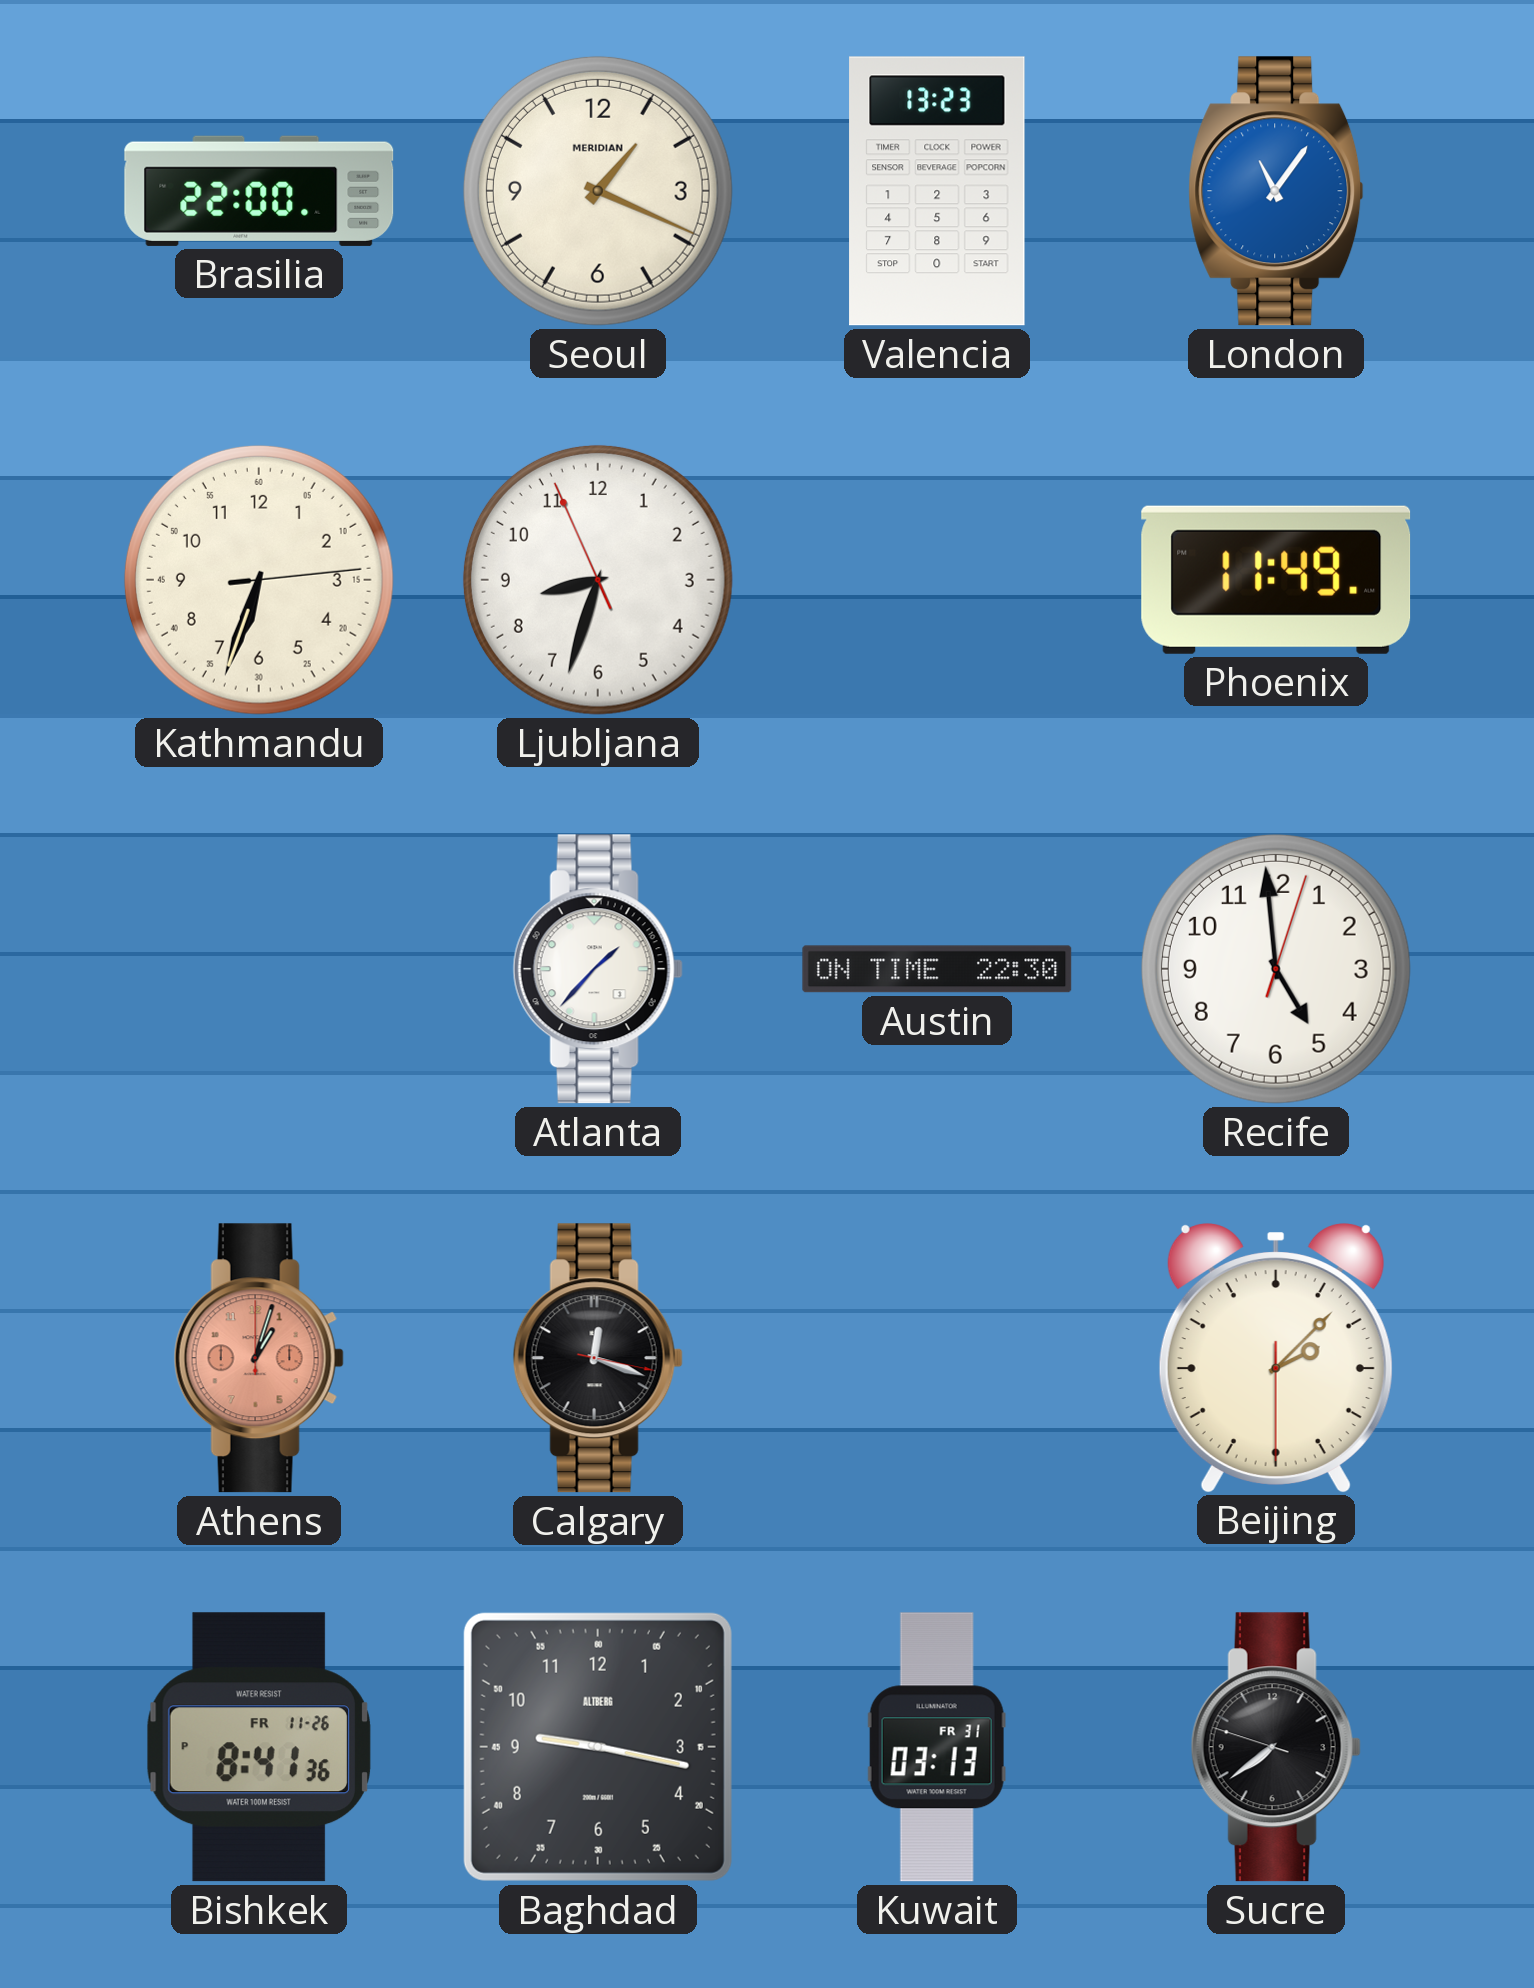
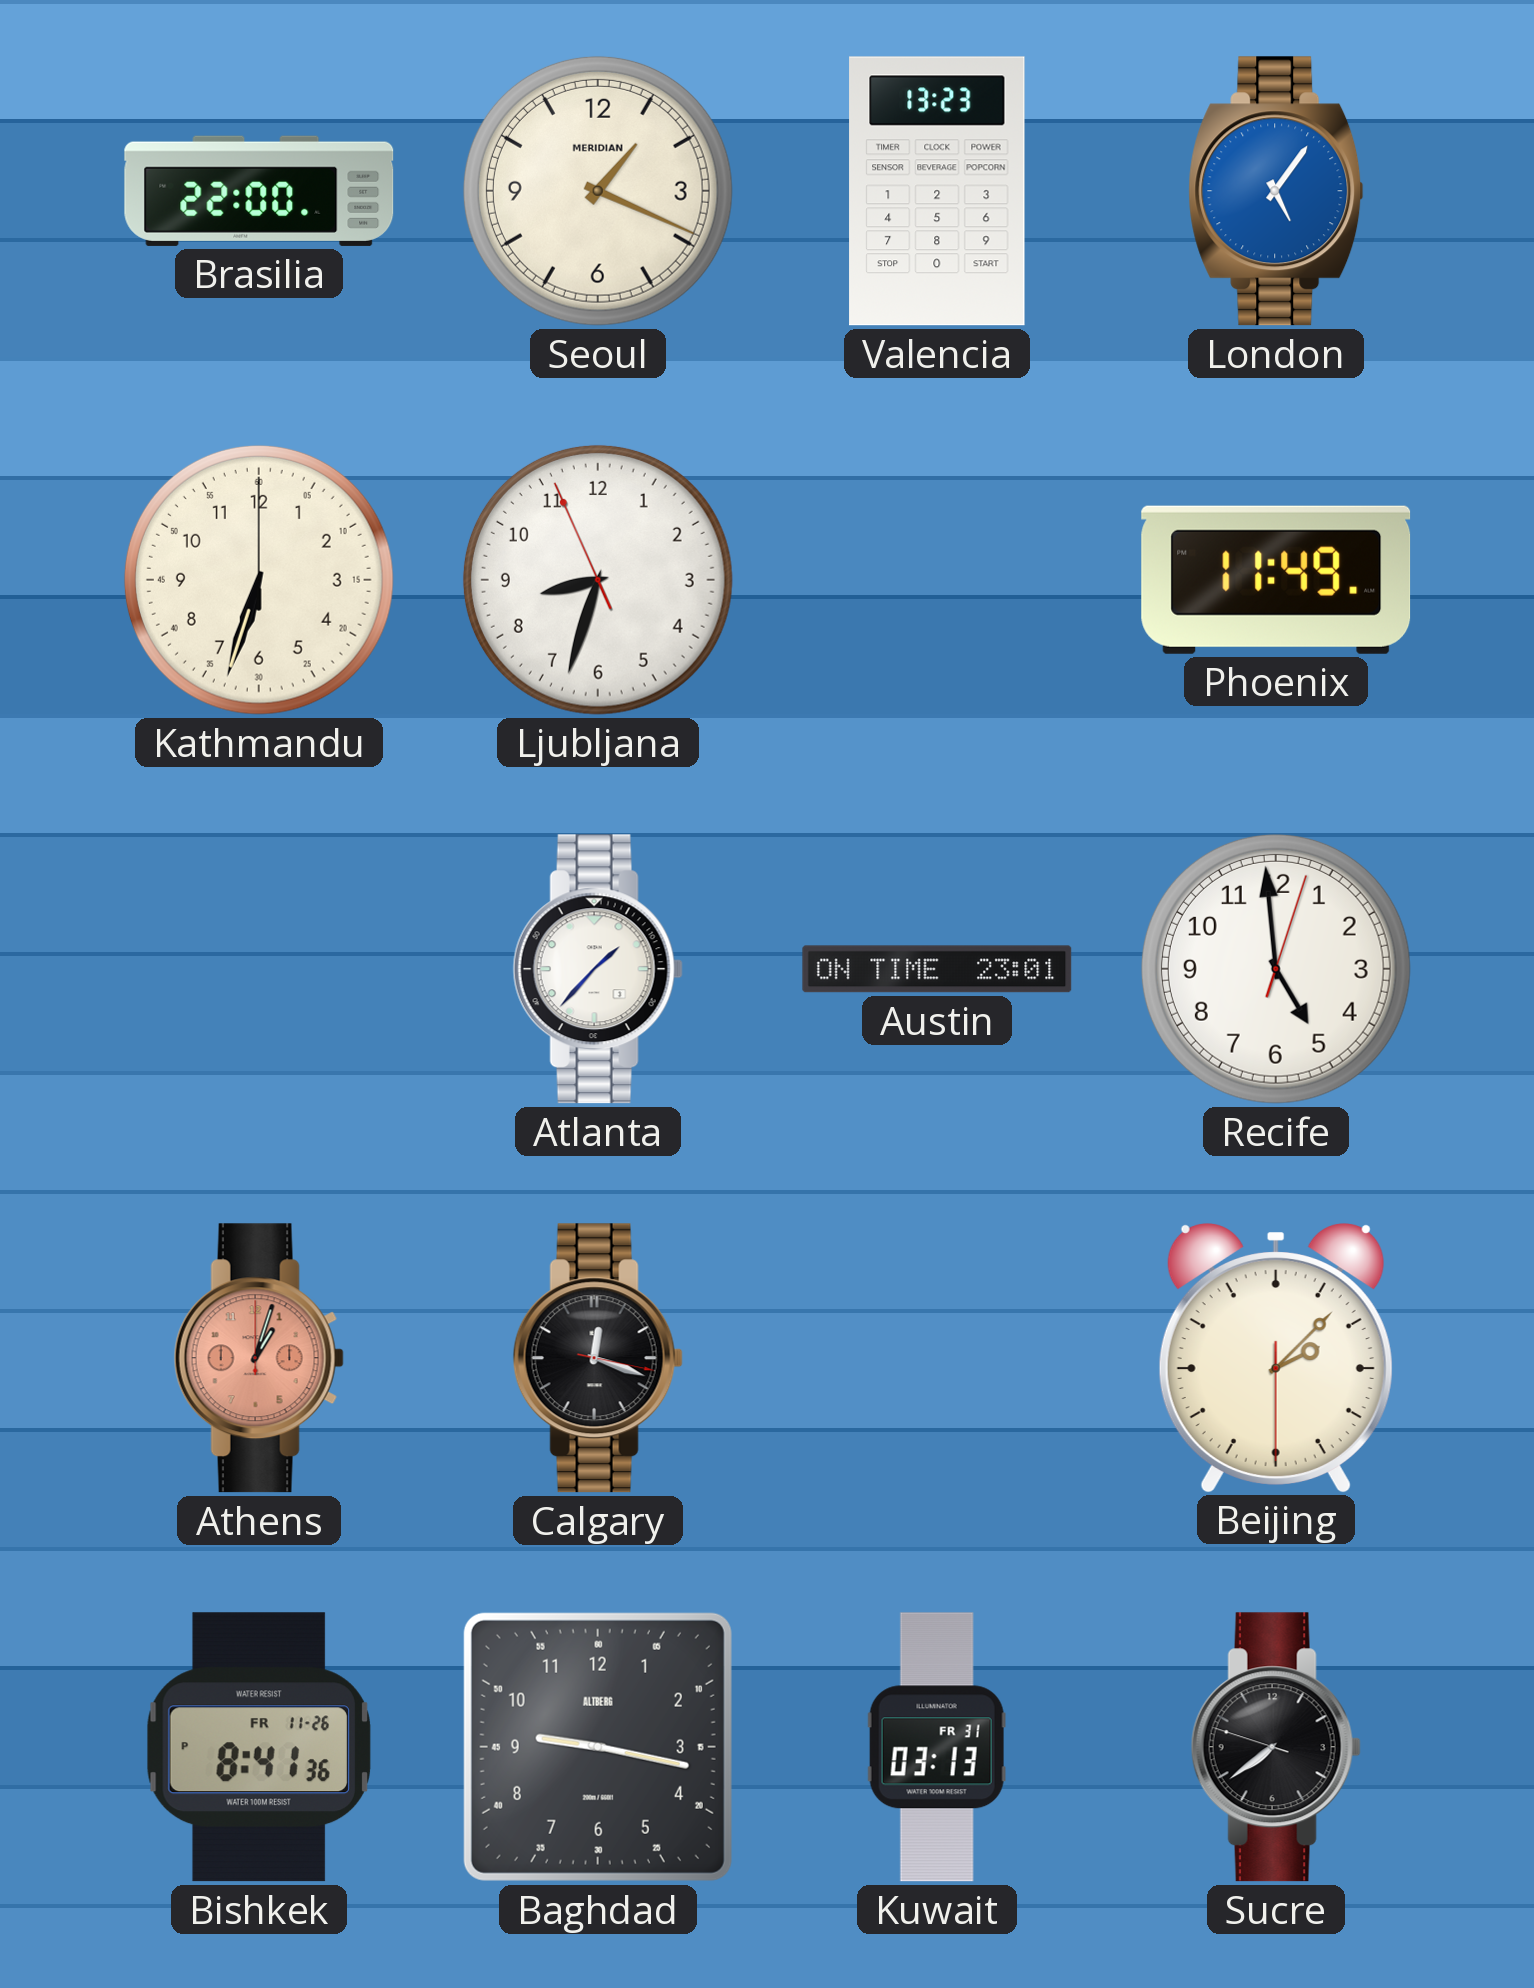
London: 11:06 -> 5:06
Kathmandu: 6:33:14 -> 6:33:00
Austin: 22:30 -> 23:01
